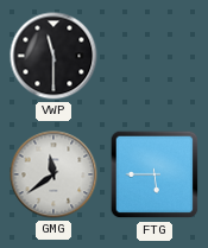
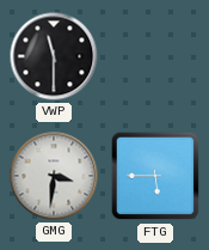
GMG: 11:39 -> 3:31
